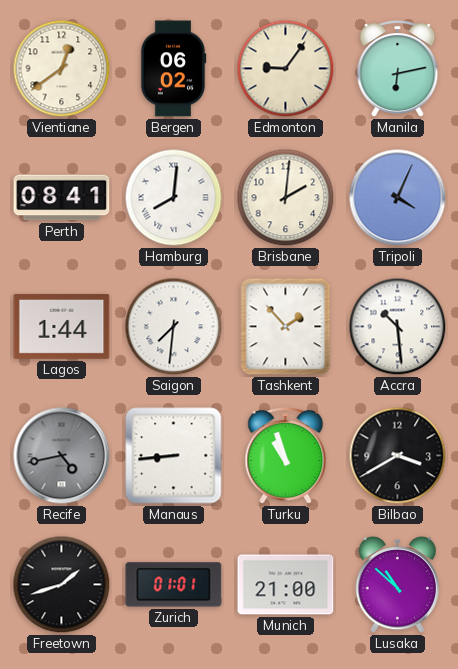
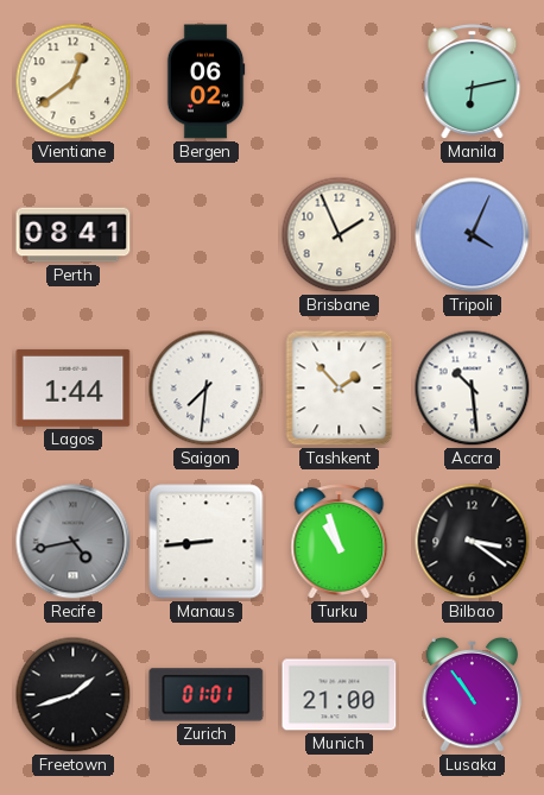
Edmonton: 9:06 -> none
Hamburg: 8:01 -> none
Brisbane: 2:01 -> 1:56
Bilbao: 3:40 -> 3:21
Lusaka: 10:52 -> 10:54
